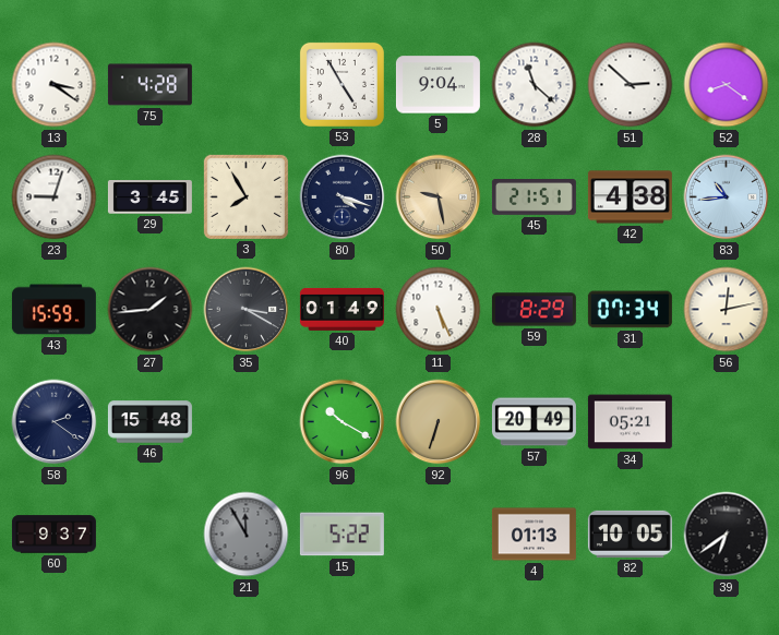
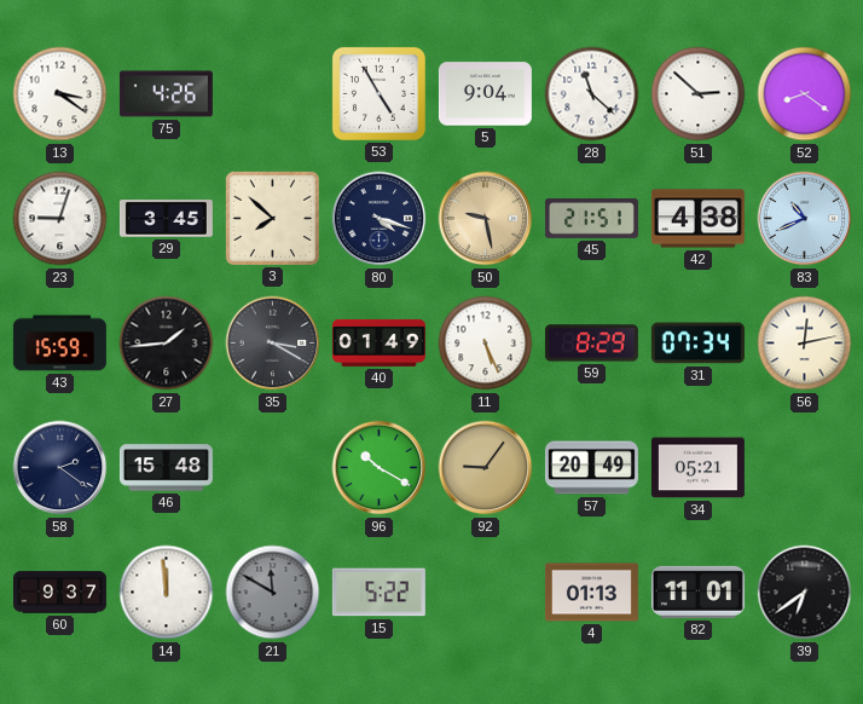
75: 4:28 -> 4:26
3: 7:55 -> 7:52
83: 10:44 -> 10:41
92: 6:33 -> 9:06
14: none -> 11:59
21: 11:55 -> 11:50
82: 10:05 -> 11:01
